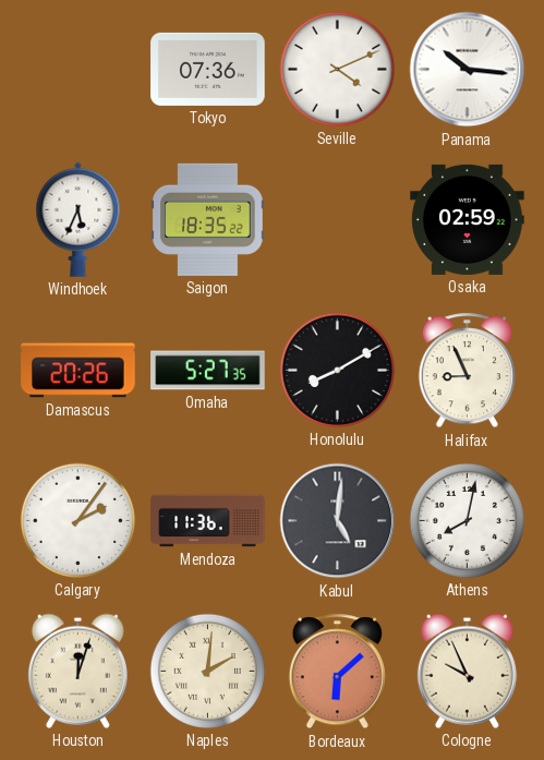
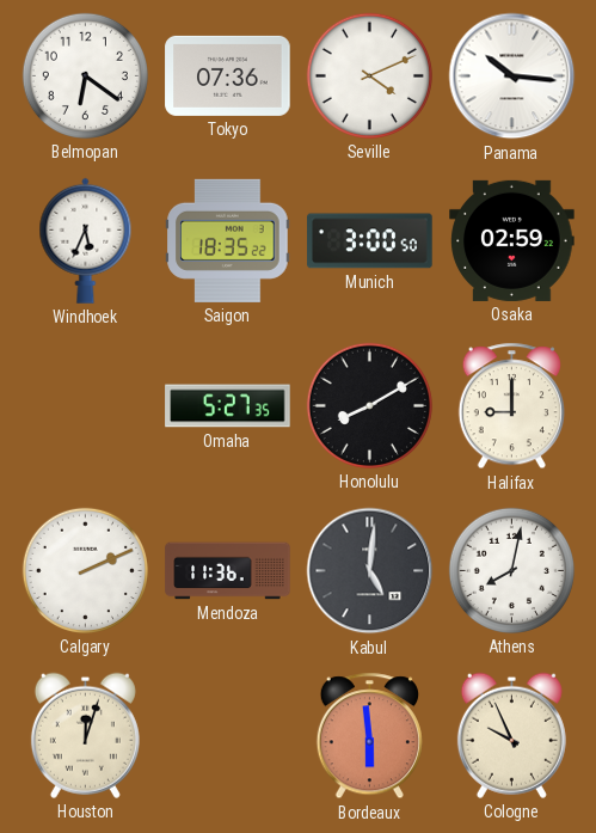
Belmopan: none -> 6:21
Munich: none -> 3:00
Damascus: 20:26 -> none
Halifax: 8:56 -> 9:00
Calgary: 2:06 -> 2:11
Naples: 2:01 -> none
Bordeaux: 6:08 -> 5:59
